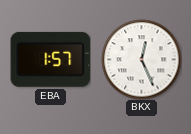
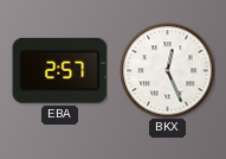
EBA: 1:57 -> 2:57
